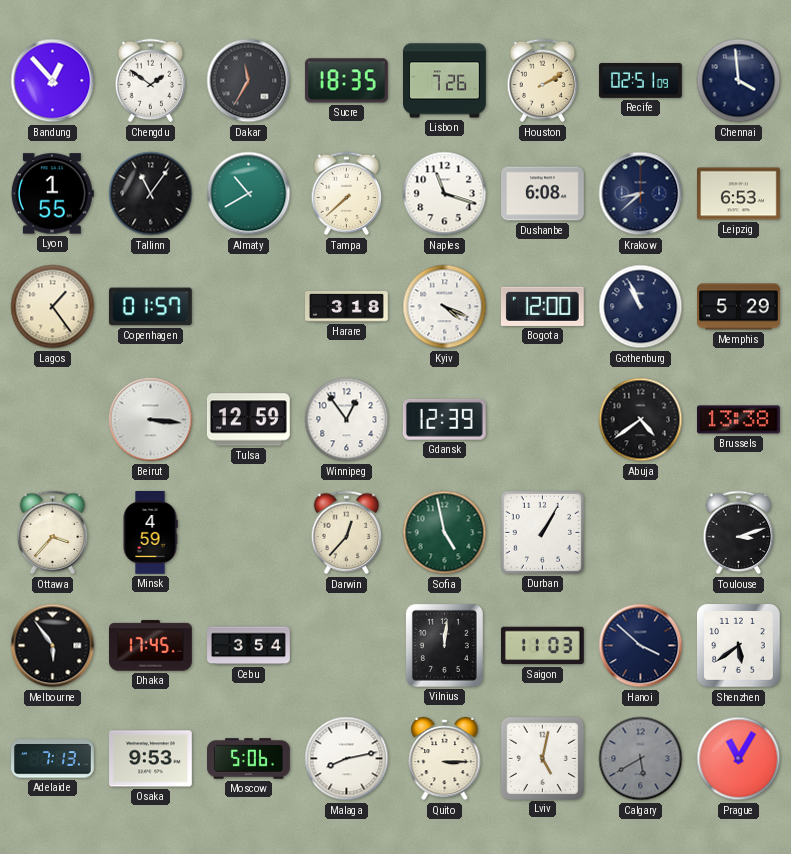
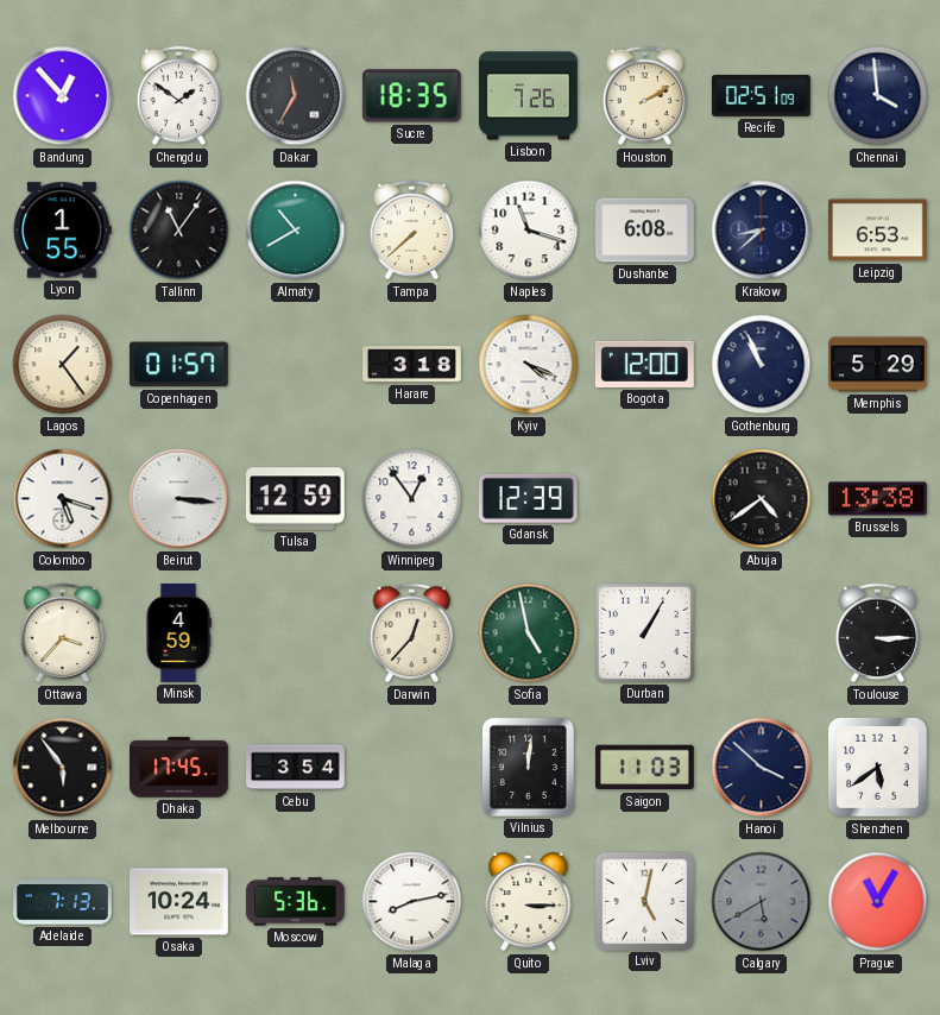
Colombo: none -> 5:18
Toulouse: 3:12 -> 3:15
Osaka: 9:53 -> 10:24
Moscow: 5:06 -> 5:36
